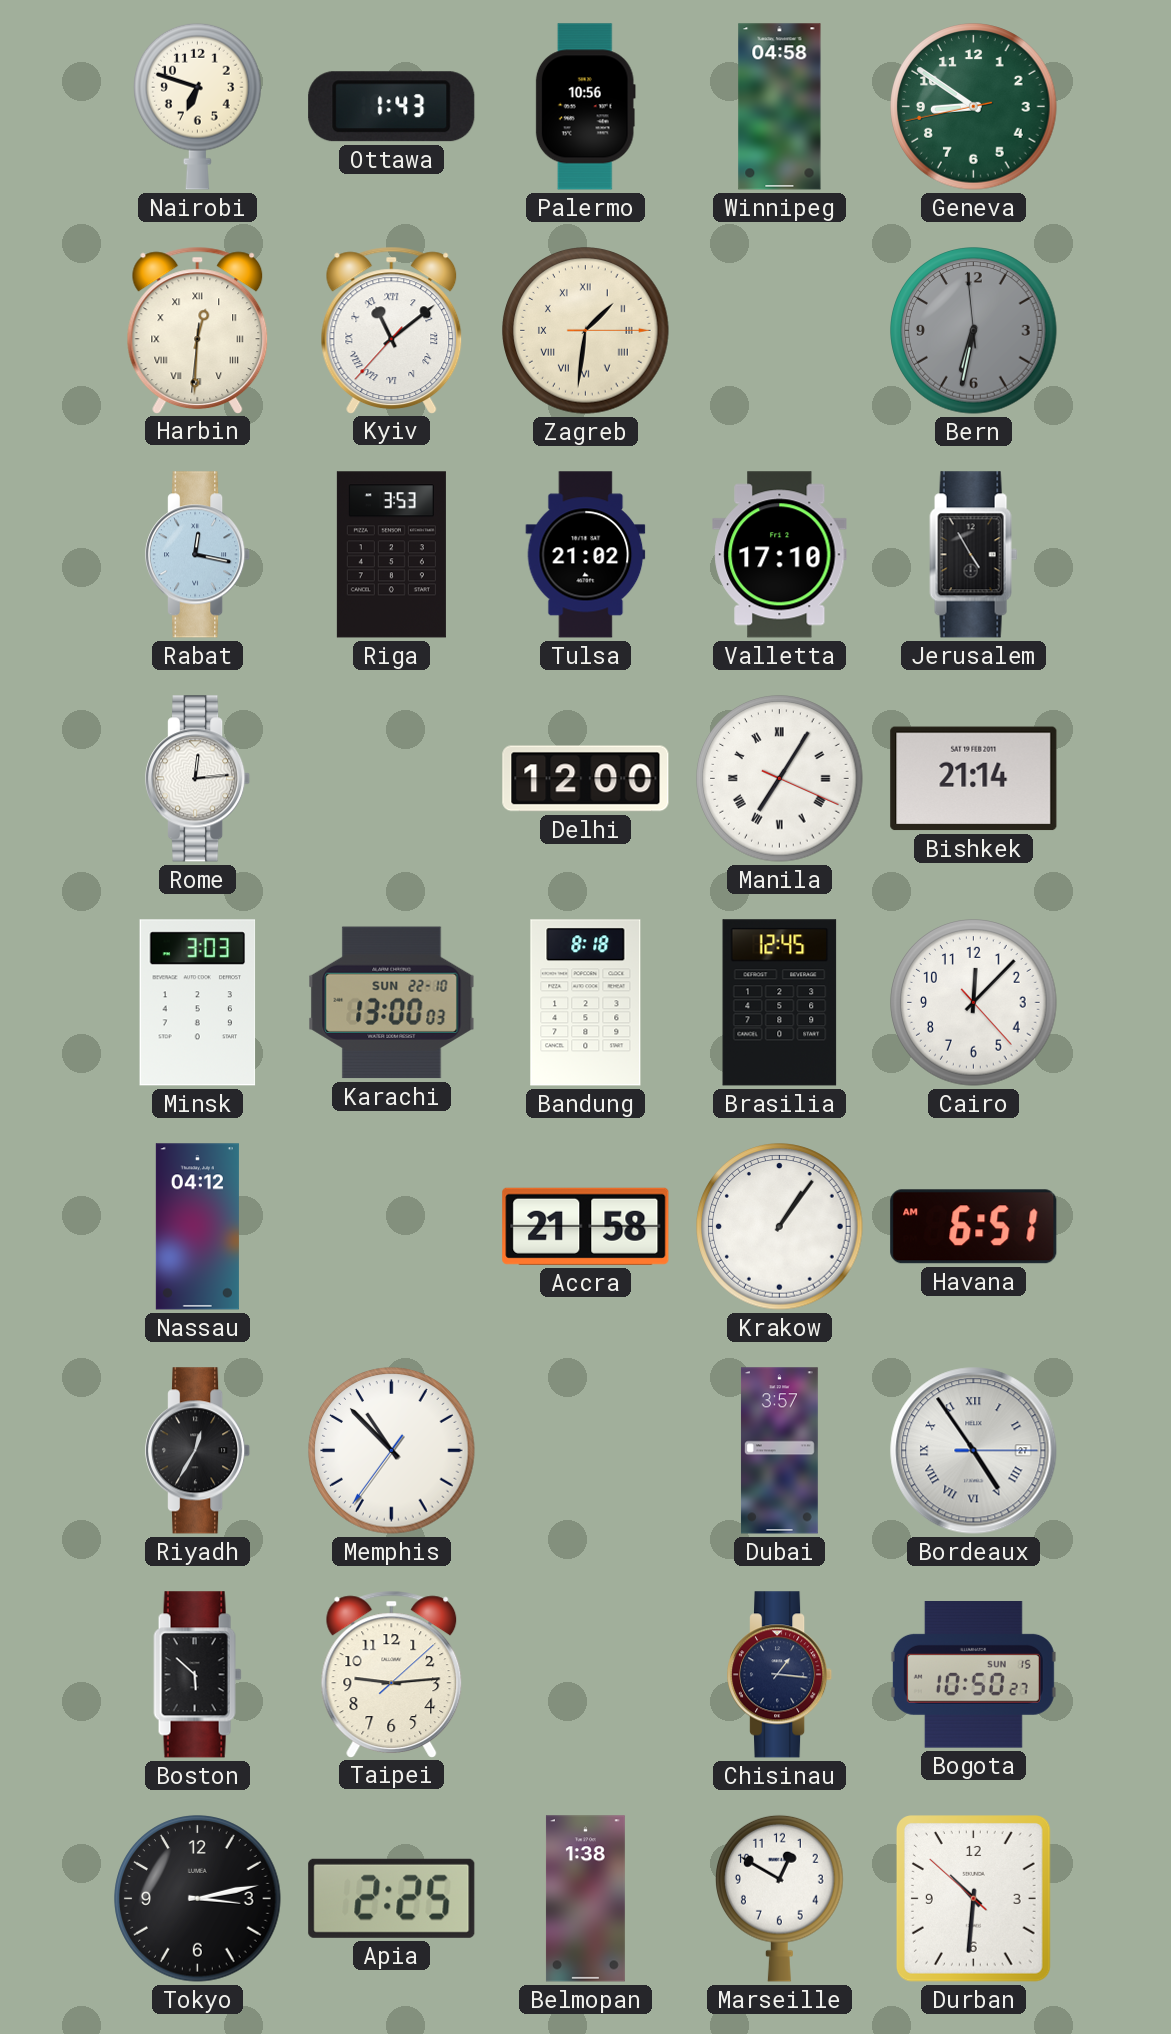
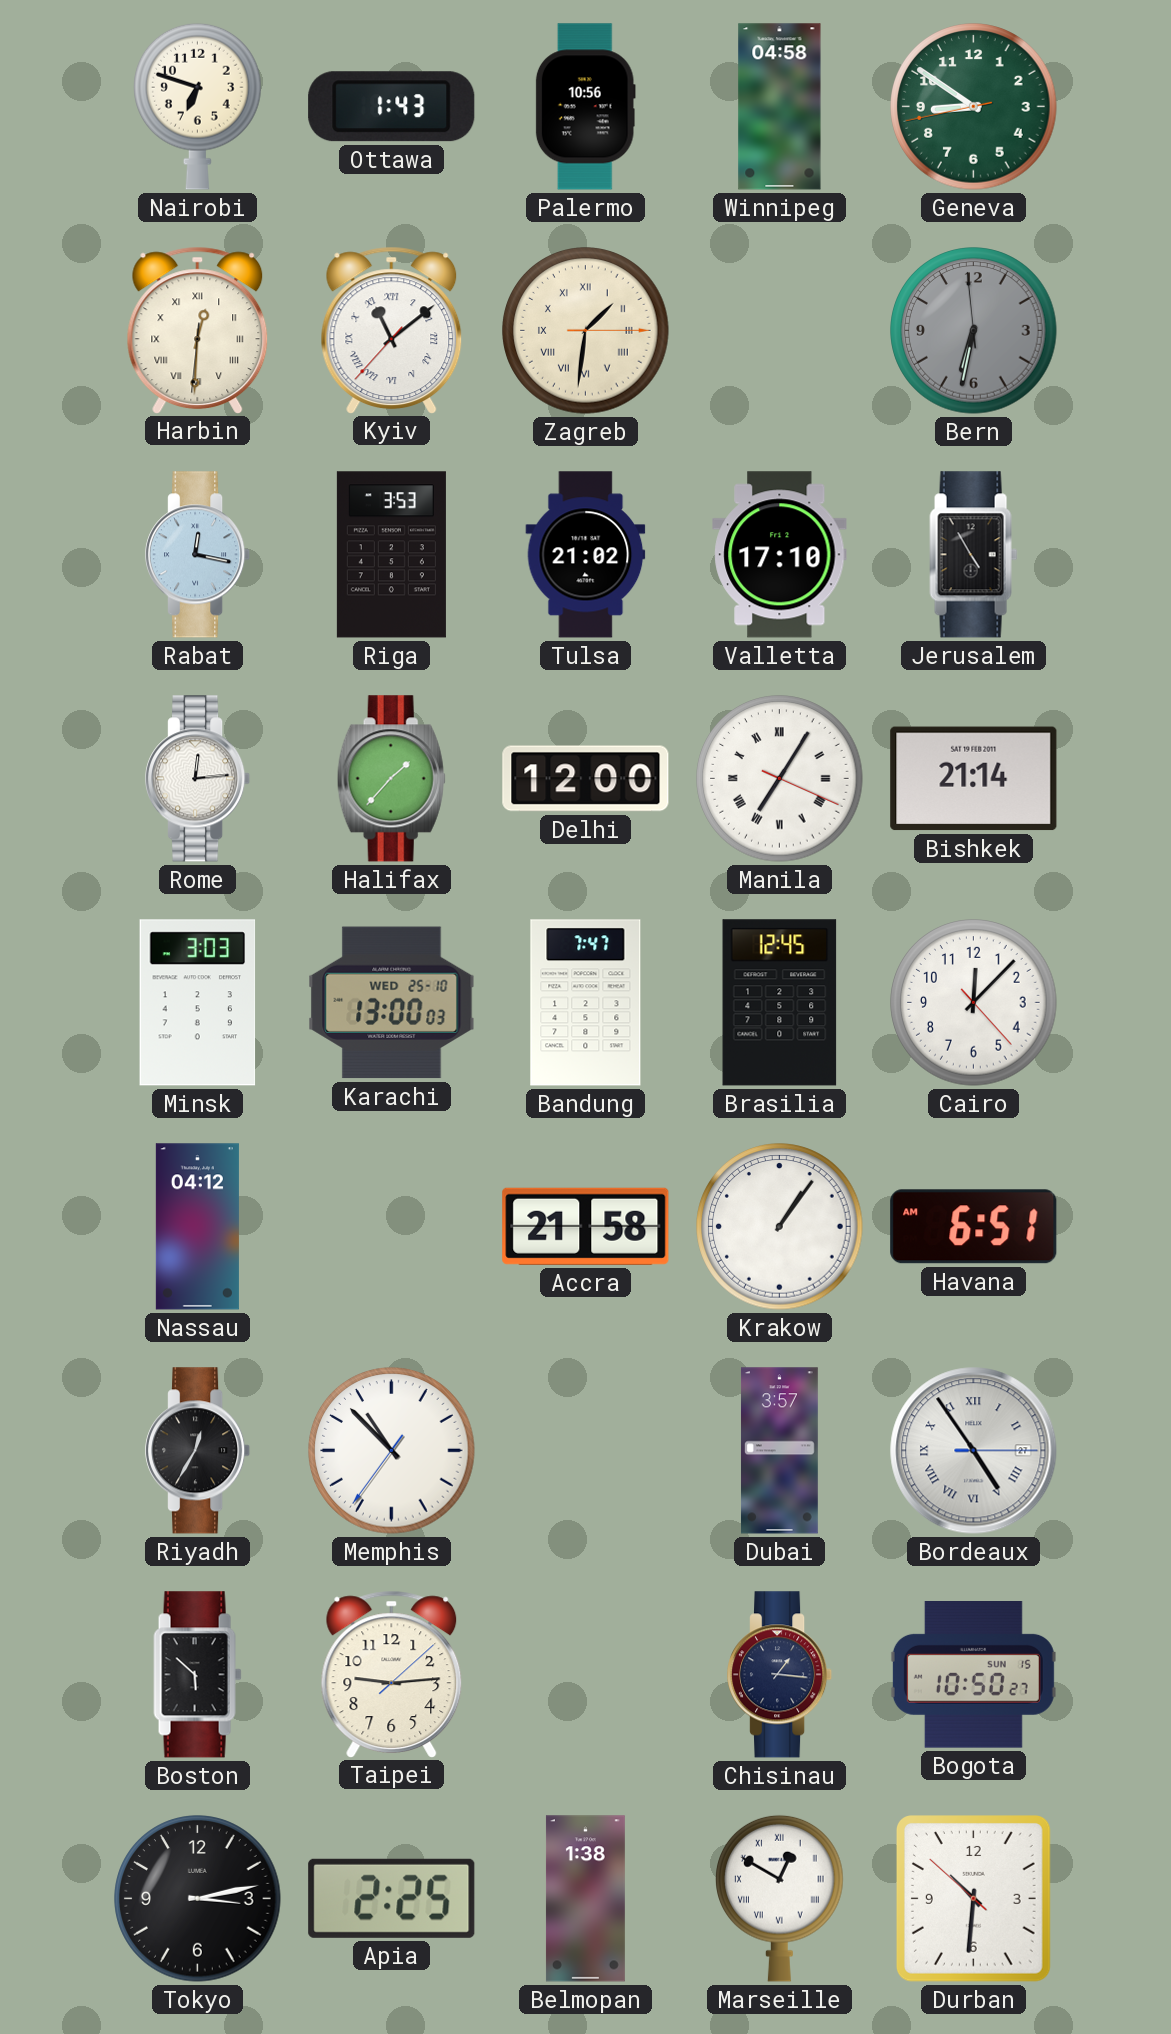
Halifax: none -> 1:37
Karachi date: SUN 22-10 -> WED 25-10
Bandung: 8:18 -> 7:47
Marseille numerals: Arabic -> Roman
